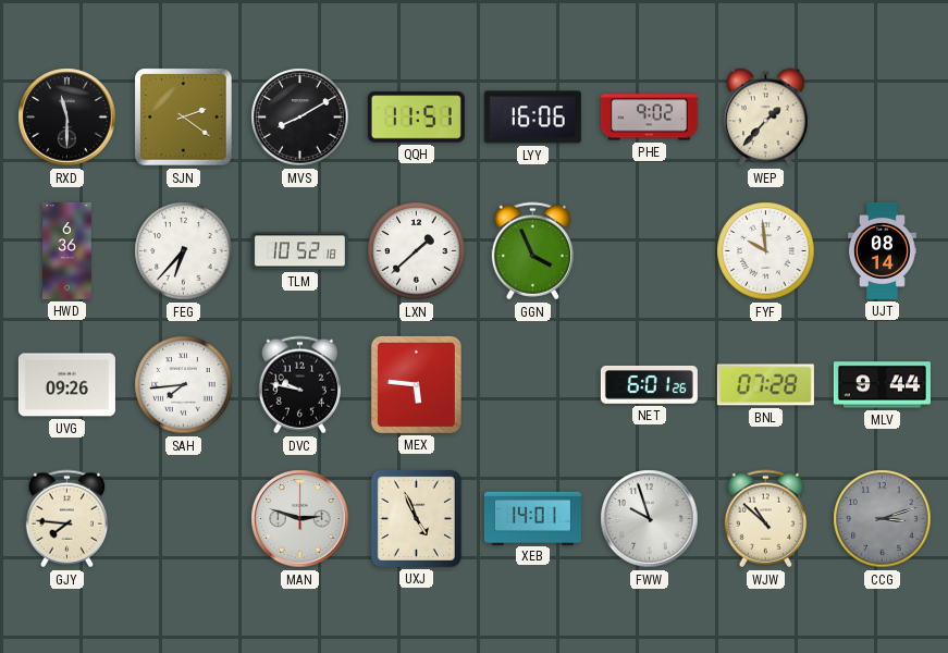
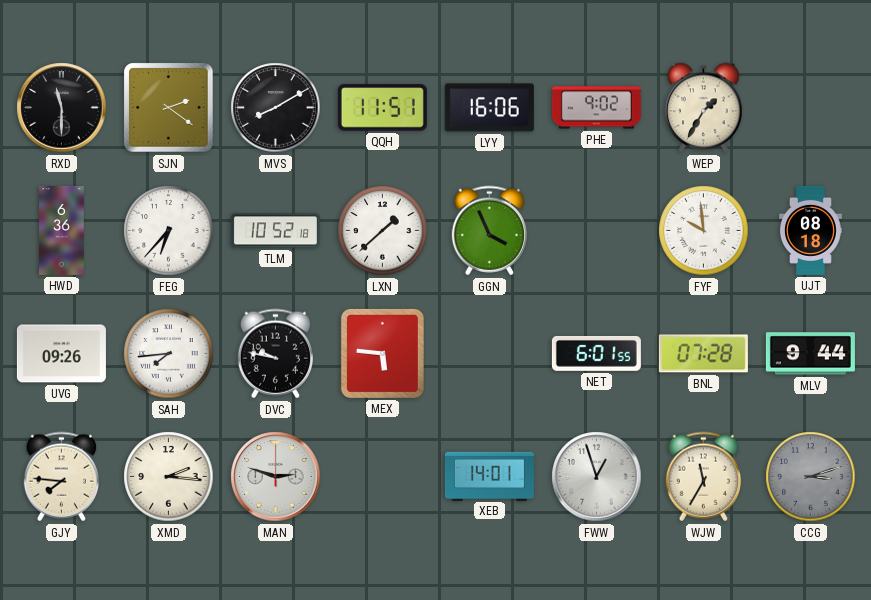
WEP: 1:37 -> 1:35
UJT: 08:14 -> 08:18
NET: 6:01:26 -> 6:01:55
XMD: none -> 2:16
UXJ: 4:56 -> none
FWW: 9:57 -> 12:57
WJW: 10:52 -> 11:35
